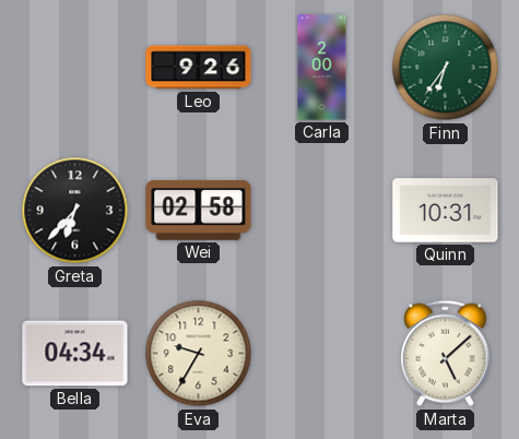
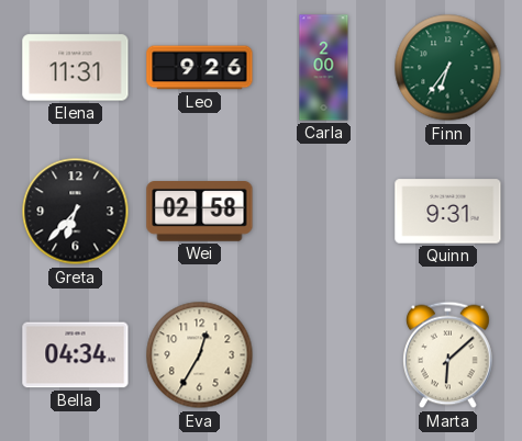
Elena: none -> 11:31
Quinn: 10:31 -> 9:31
Eva: 9:35 -> 12:35
Marta: 5:08 -> 6:08
